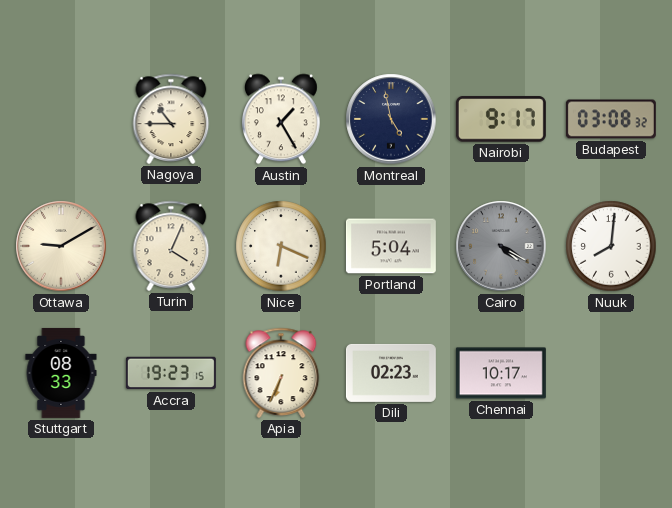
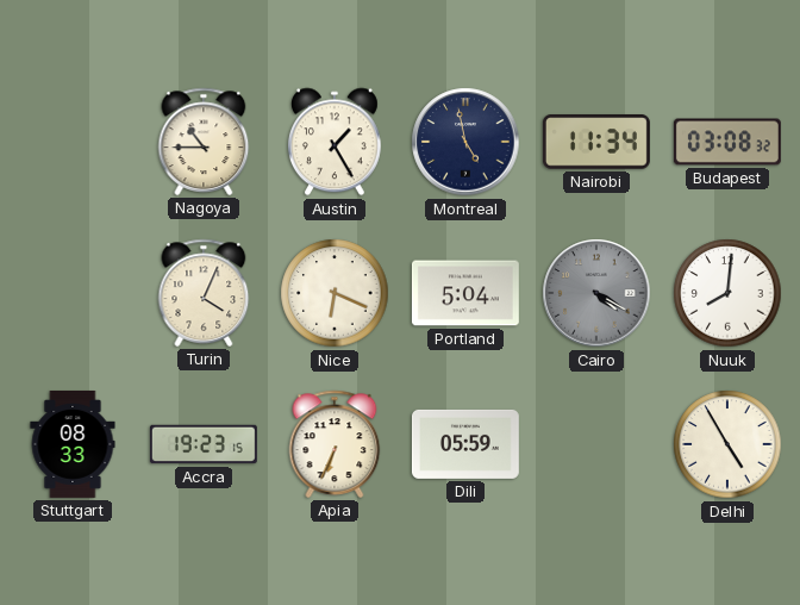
Nairobi: 9:17 -> 11:34
Ottawa: 9:10 -> none
Dili: 02:23 -> 05:59
Chennai: 10:17 -> none
Delhi: none -> 4:55
